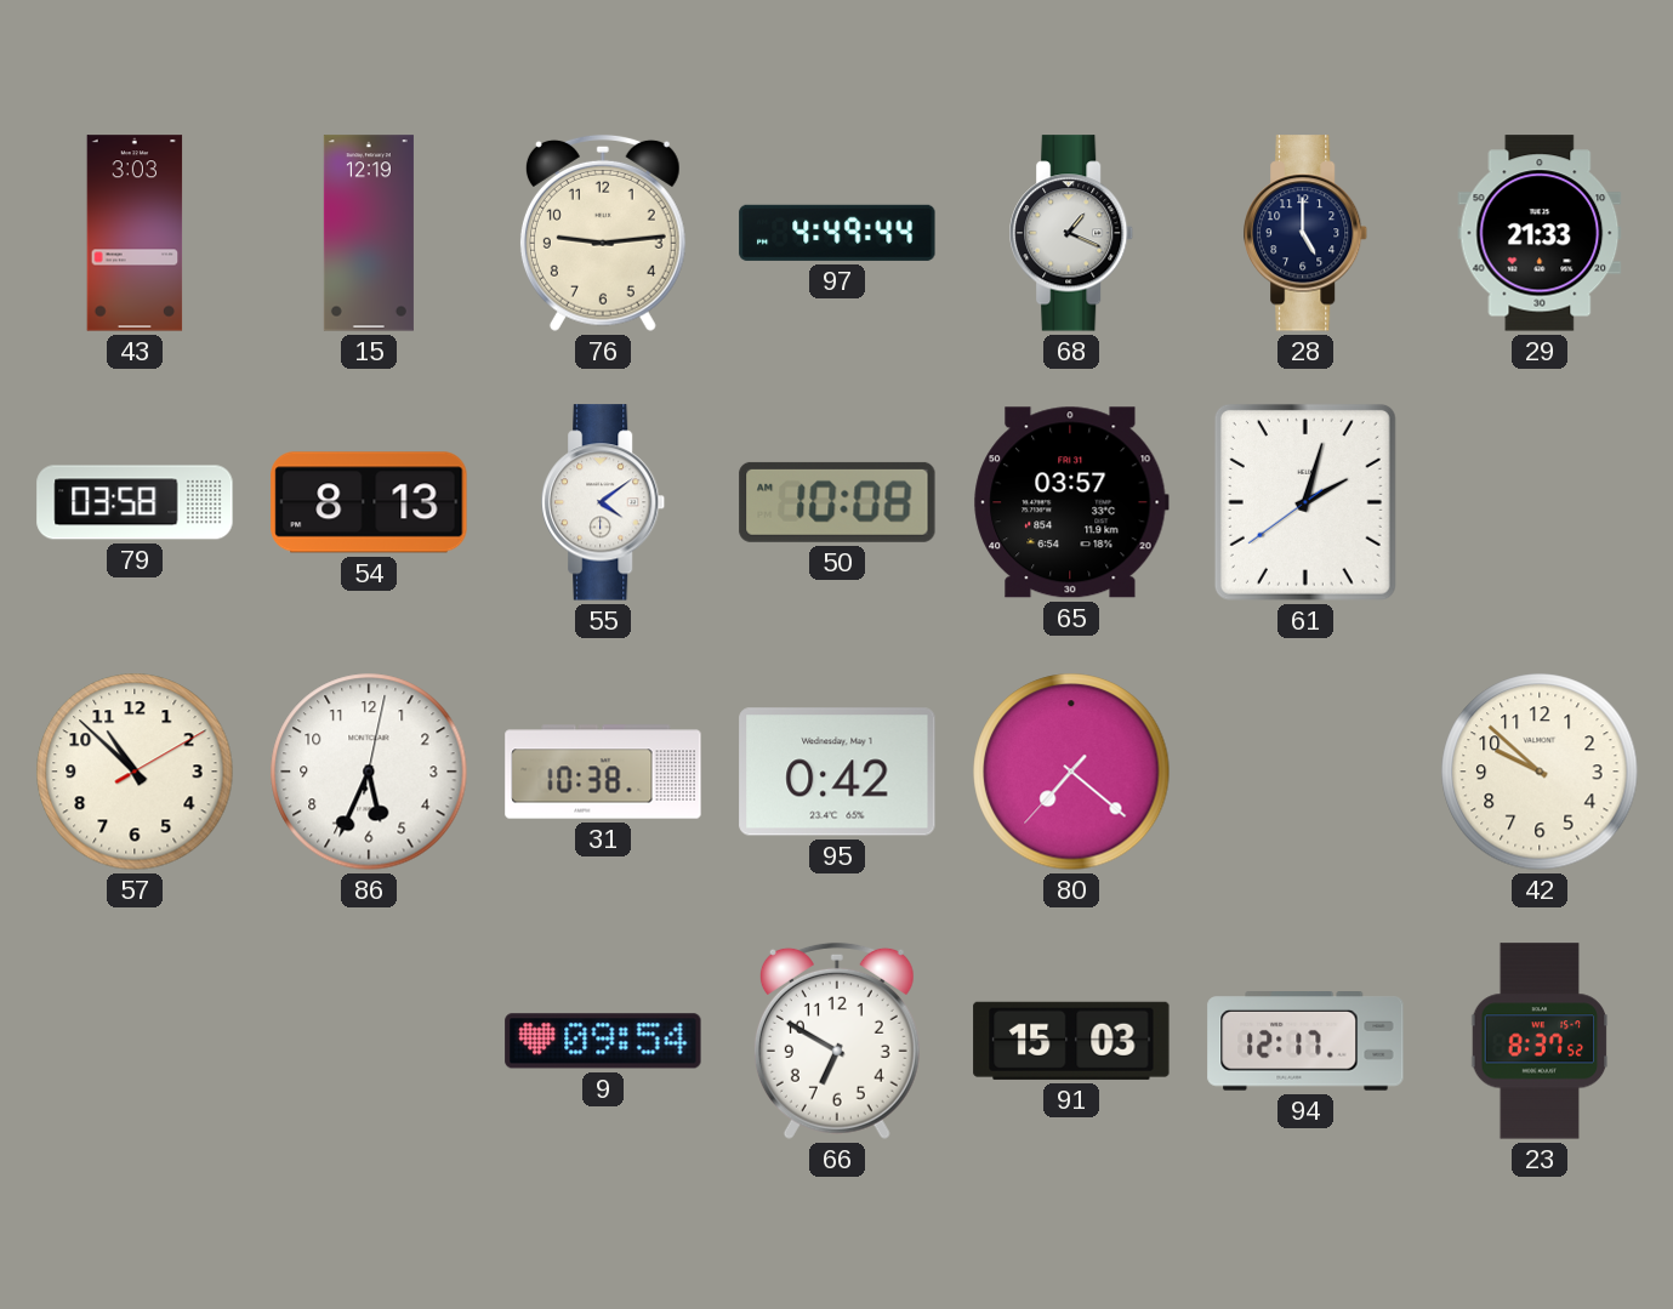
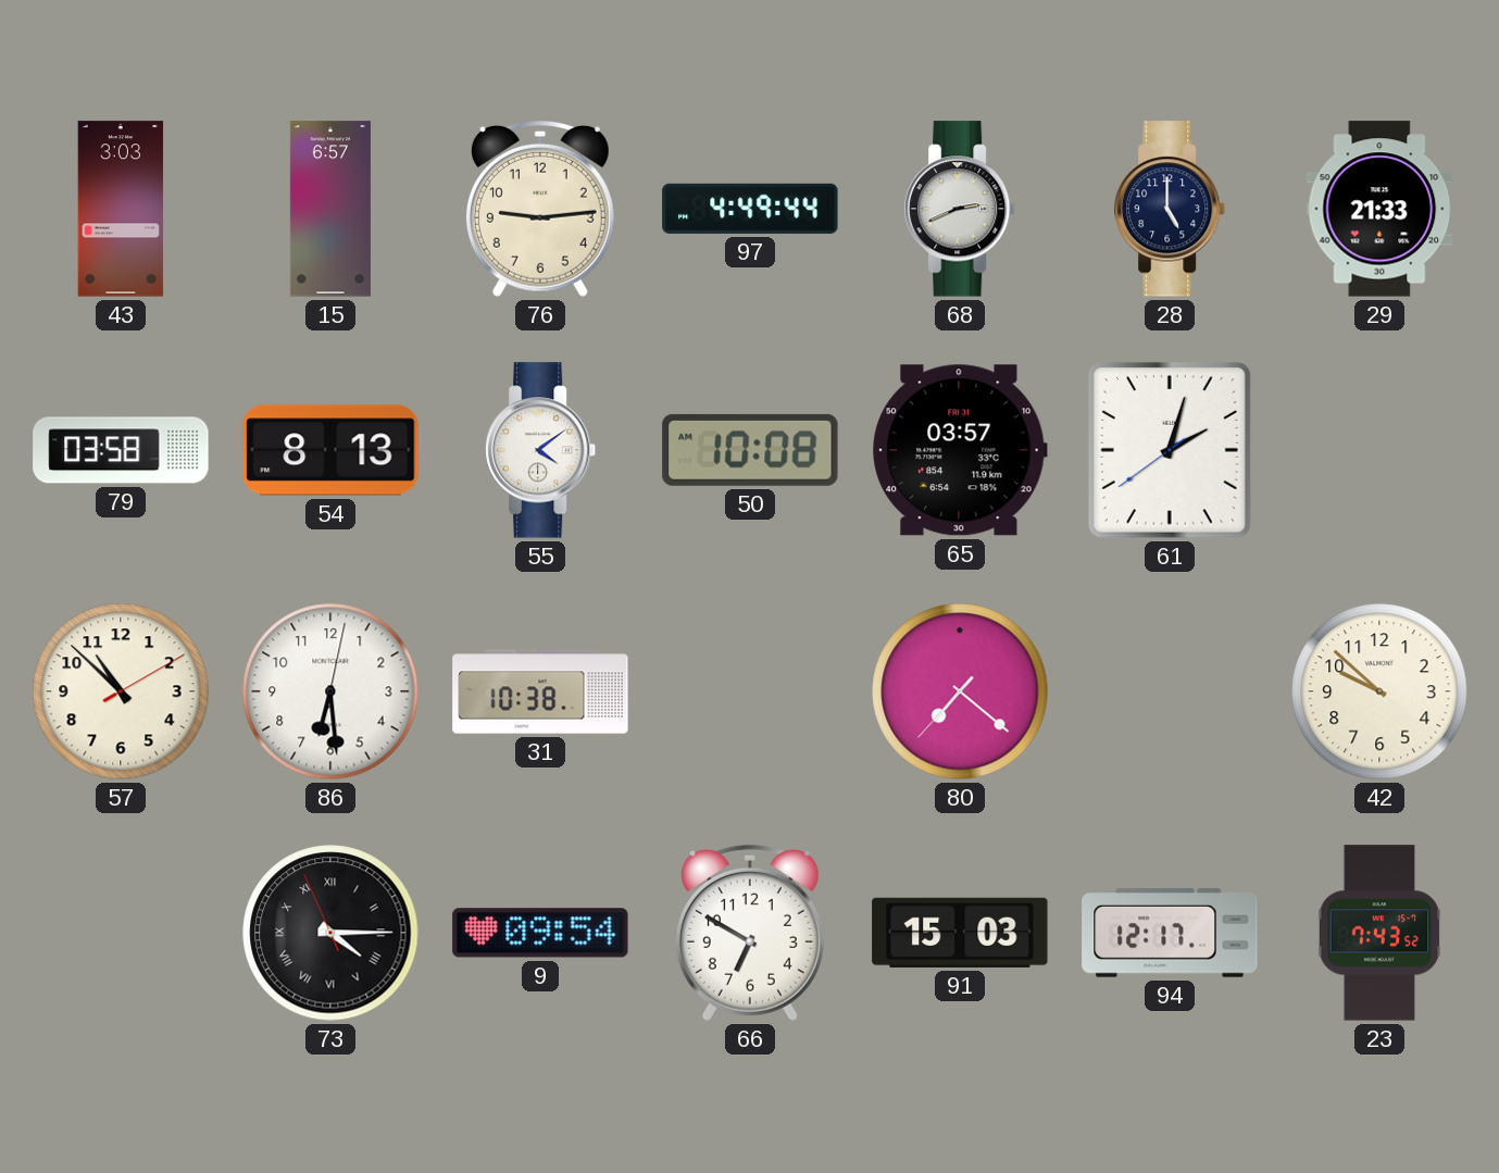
15: 12:19 -> 6:57
68: 1:19 -> 2:41
86: 5:34 -> 6:29
95: 0:42 -> none
73: none -> 4:14
23: 8:37 -> 7:43
